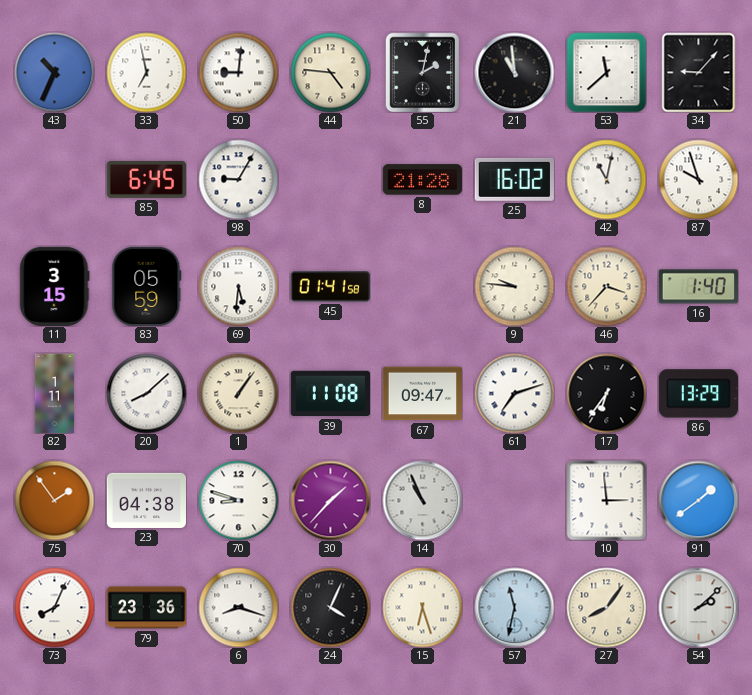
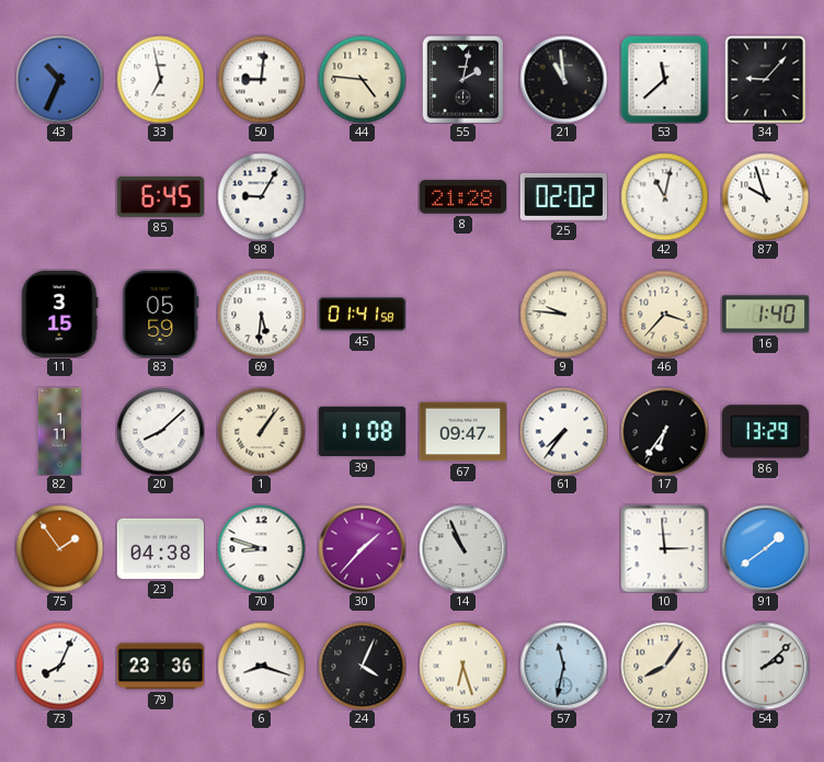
25: 16:02 -> 02:02
61: 7:12 -> 7:36
